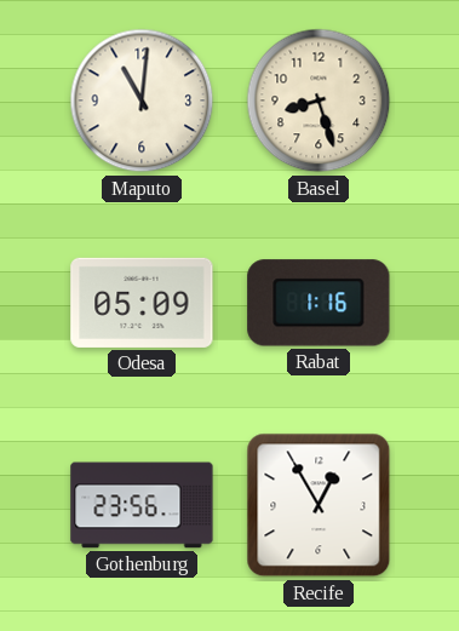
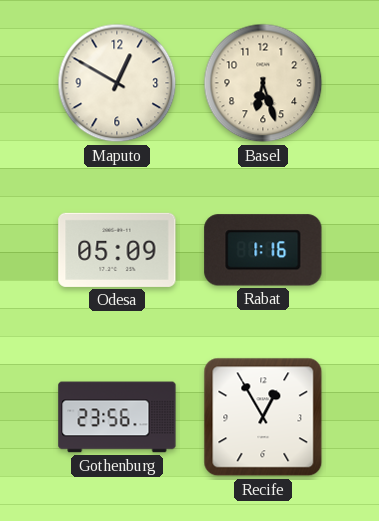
Maputo: 11:01 -> 12:50
Basel: 8:27 -> 6:27
